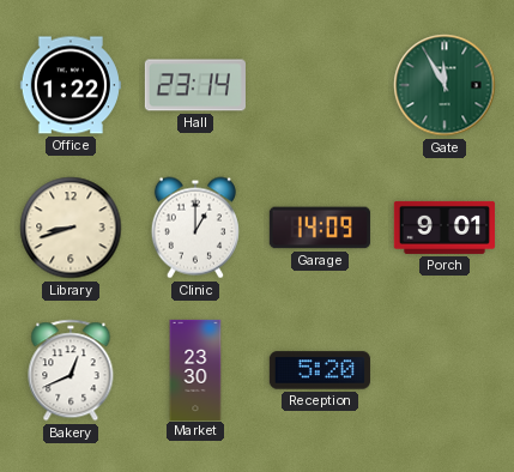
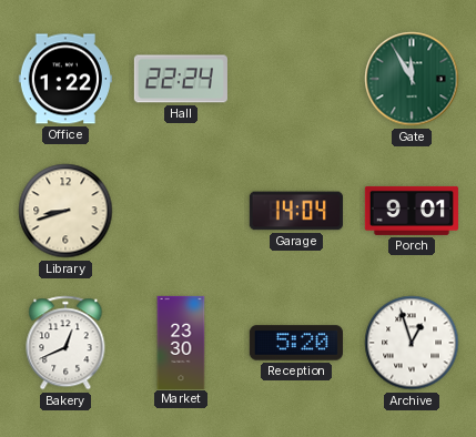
Hall: 23:14 -> 22:24
Clinic: 1:00 -> none
Garage: 14:09 -> 14:04
Archive: none -> 12:57
